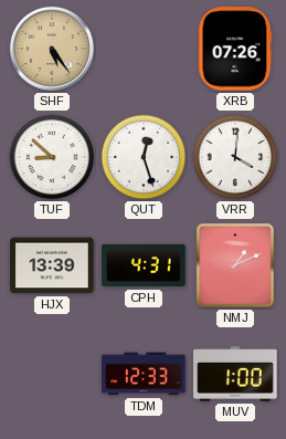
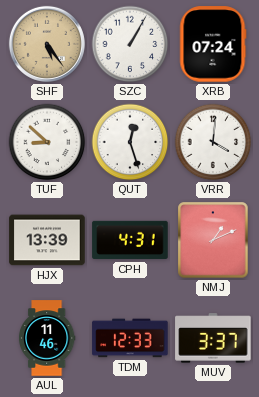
SZC: none -> 1:05
XRB: 07:26 -> 07:24
AUL: none -> 11:46
MUV: 1:00 -> 3:37
